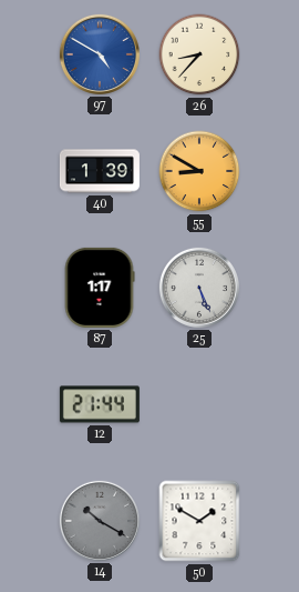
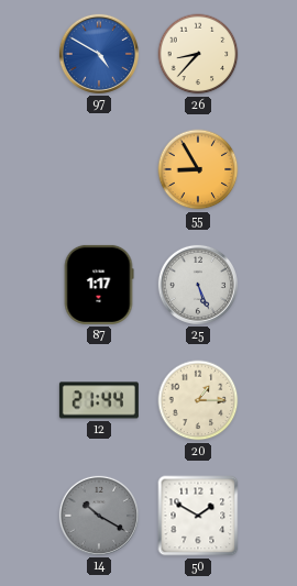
40: 1:39 -> none
55: 8:50 -> 8:55
20: none -> 1:15
